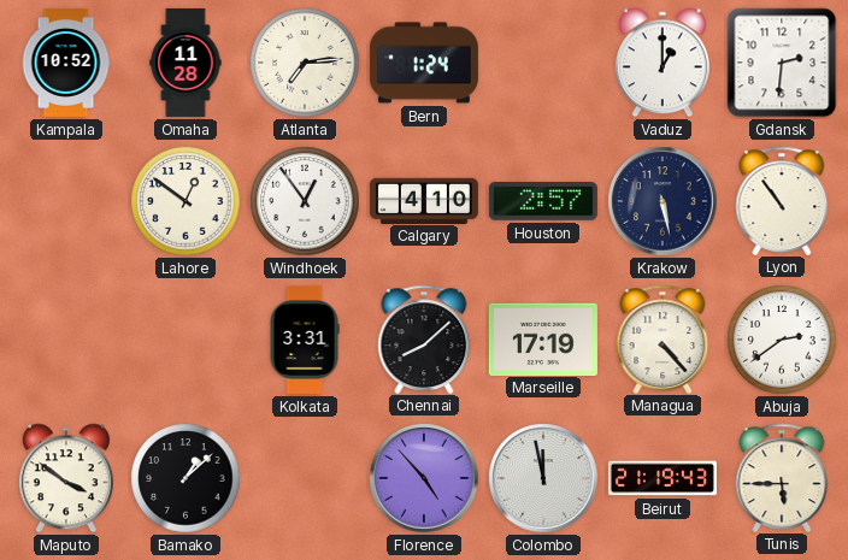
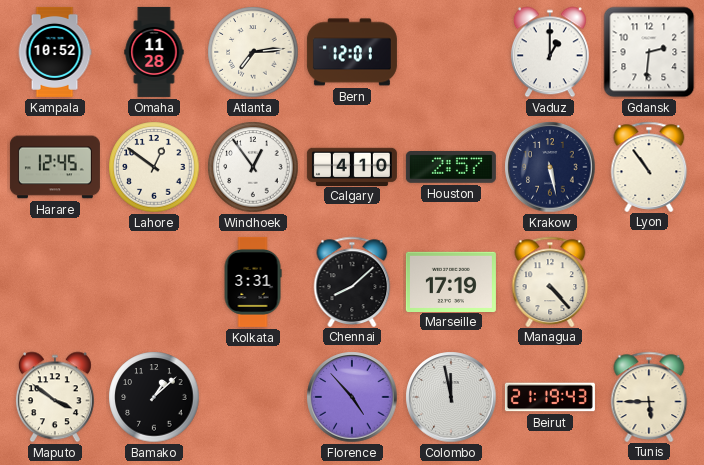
Bern: 1:24 -> 12:01
Harare: none -> 12:45
Abuja: 2:39 -> none
